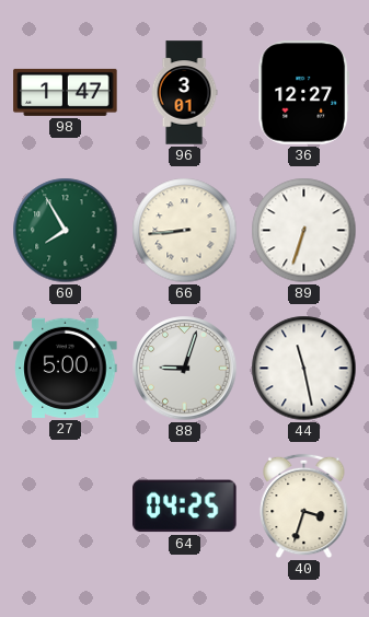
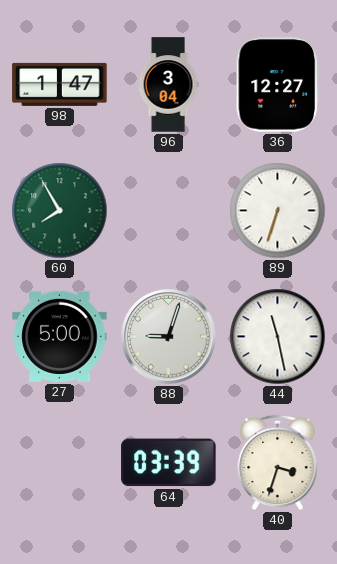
96: 3:01 -> 3:04
66: 8:44 -> none
64: 04:25 -> 03:39
